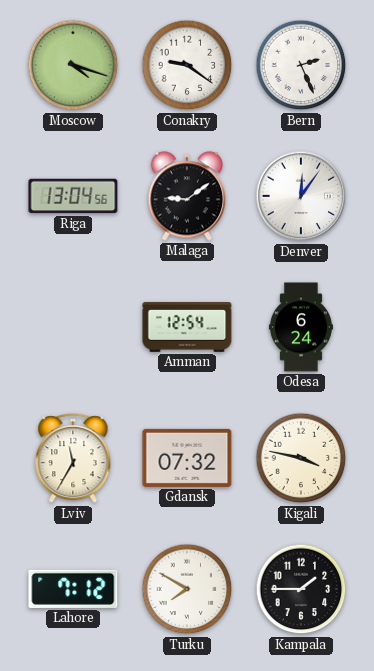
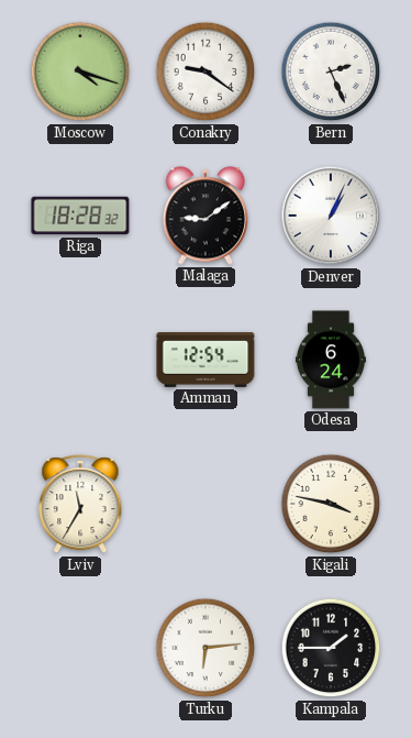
Riga: 13:04 -> 18:28
Denver: 12:06 -> 1:04
Gdansk: 07:32 -> none
Lahore: 7:12 -> none
Turku: 7:50 -> 6:14
